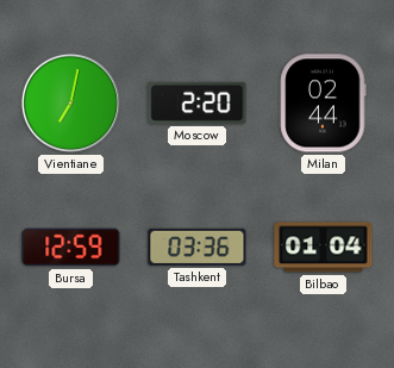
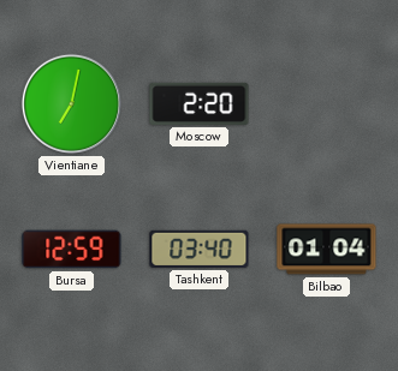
Milan: 02:44 -> none
Tashkent: 03:36 -> 03:40
